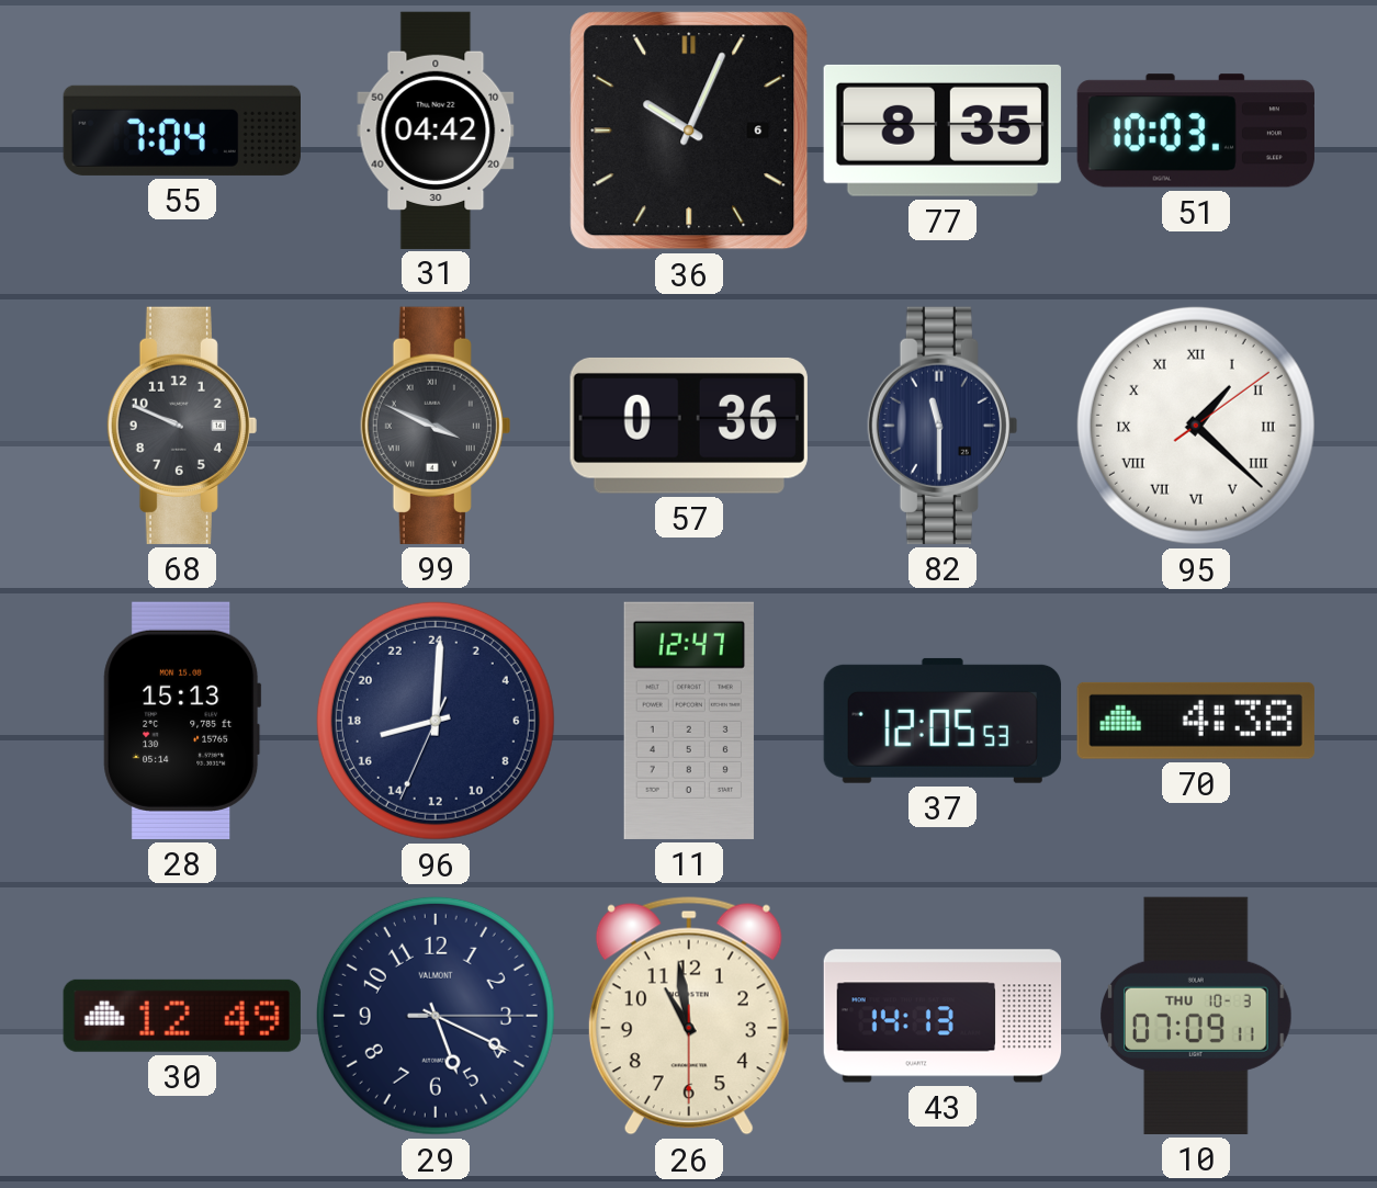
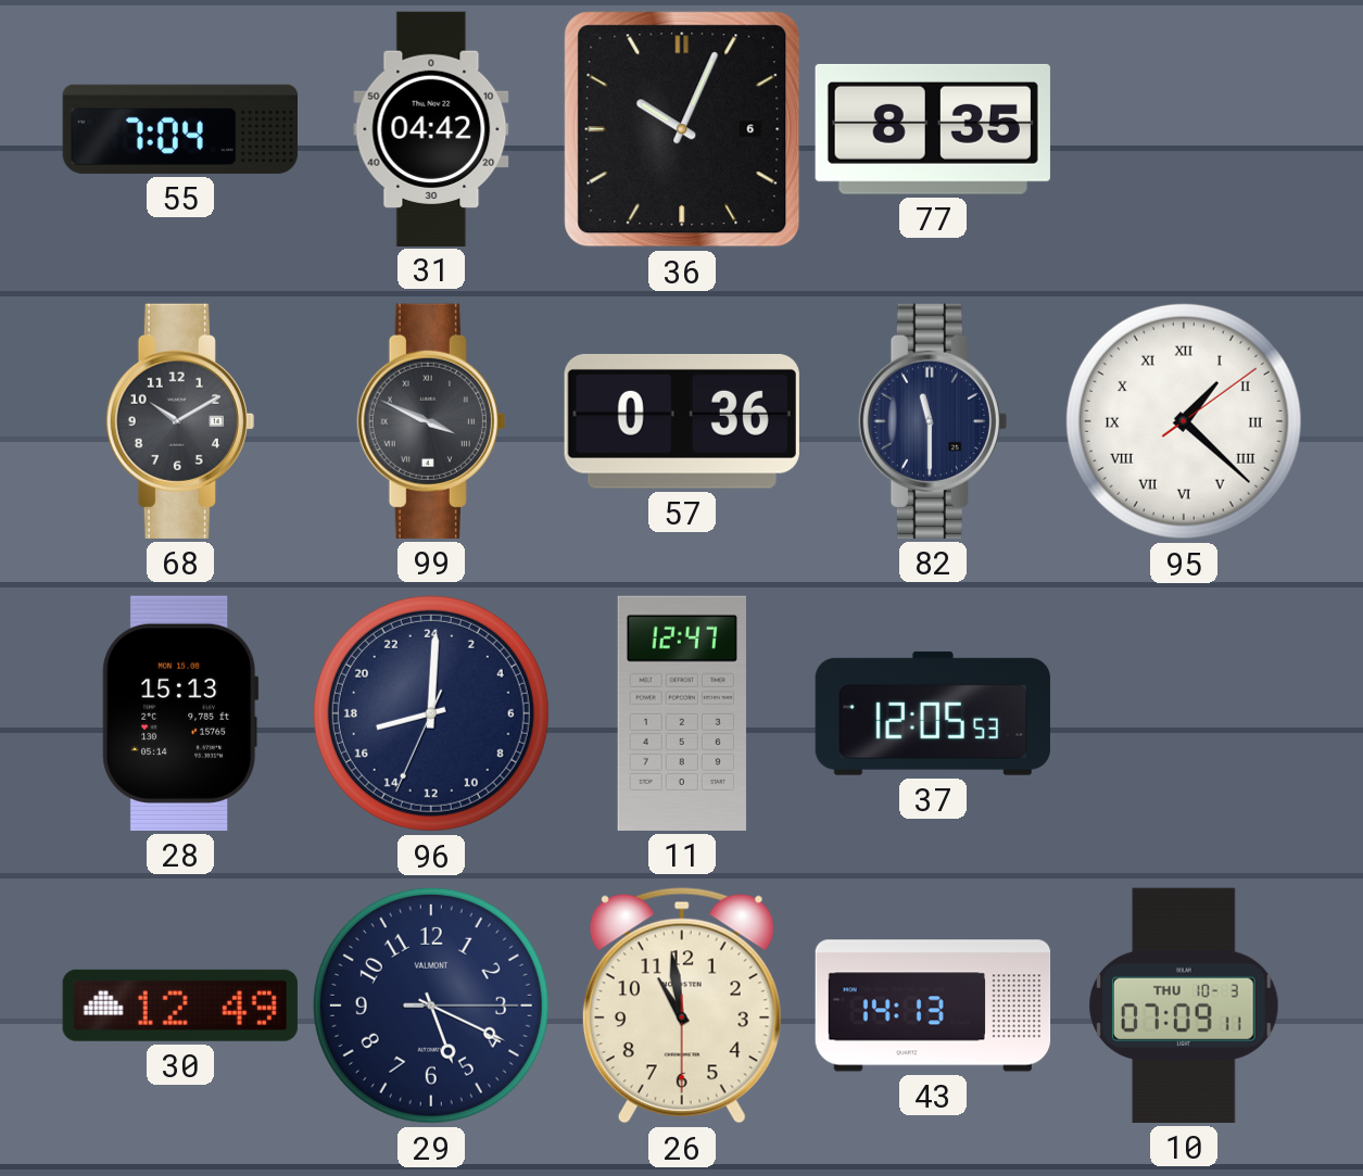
51: 10:03 -> none
68: 9:49 -> 10:10
70: 4:38 -> none
